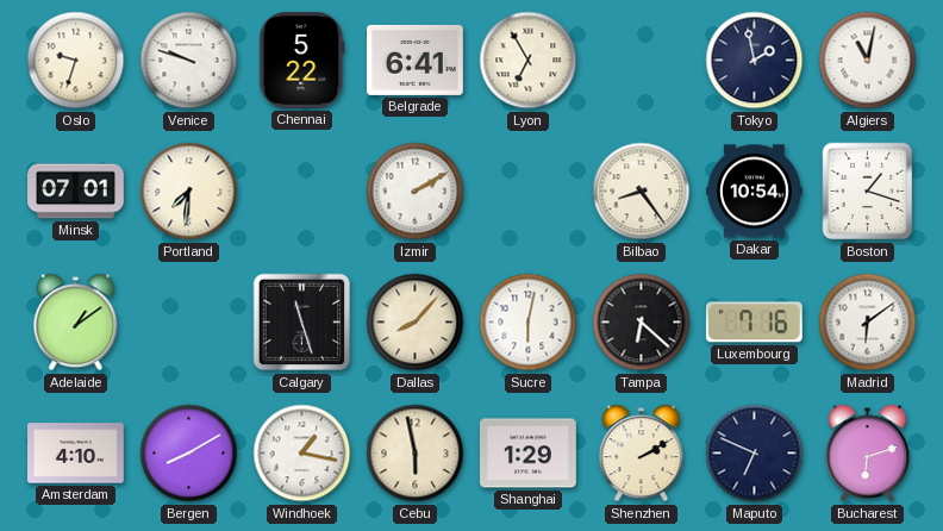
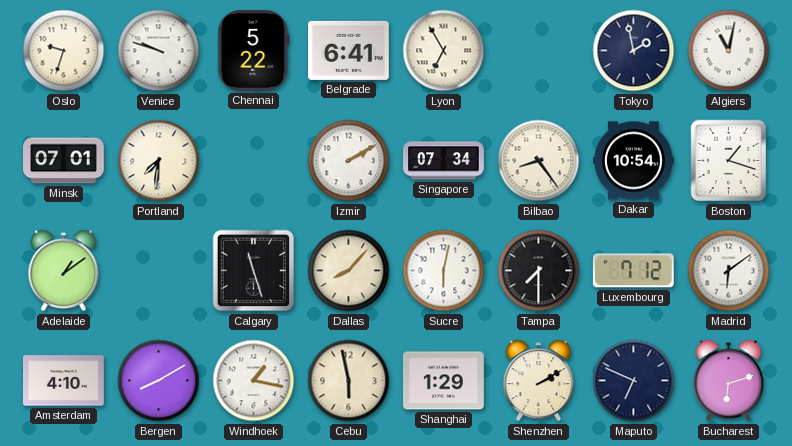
Singapore: none -> 07:34
Tampa: 6:22 -> 7:30
Luxembourg: 7:16 -> 7:12
